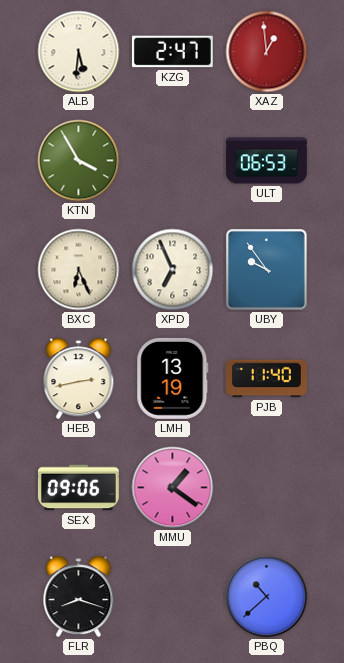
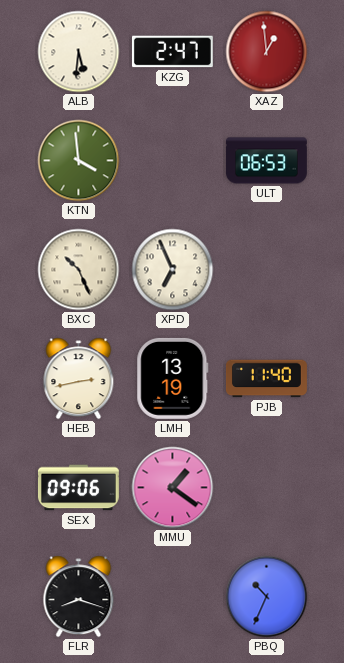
KTN: 3:55 -> 3:59
BXC: 6:26 -> 10:26
UBY: 9:54 -> none
PBQ: 10:38 -> 10:34
